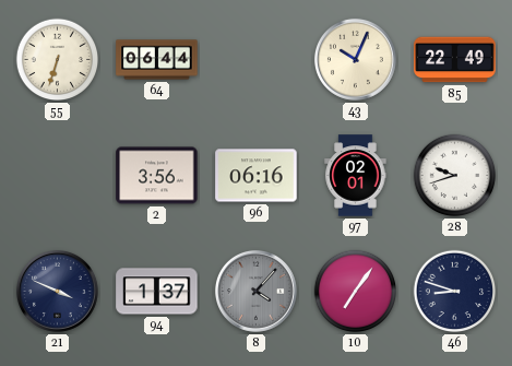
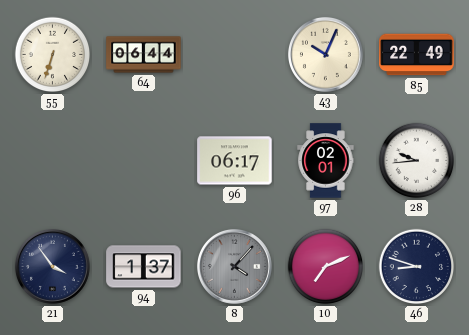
2: 3:56 -> none
96: 06:16 -> 06:17
28: 9:42 -> 9:44
21: 3:49 -> 3:54
10: 7:06 -> 7:11
